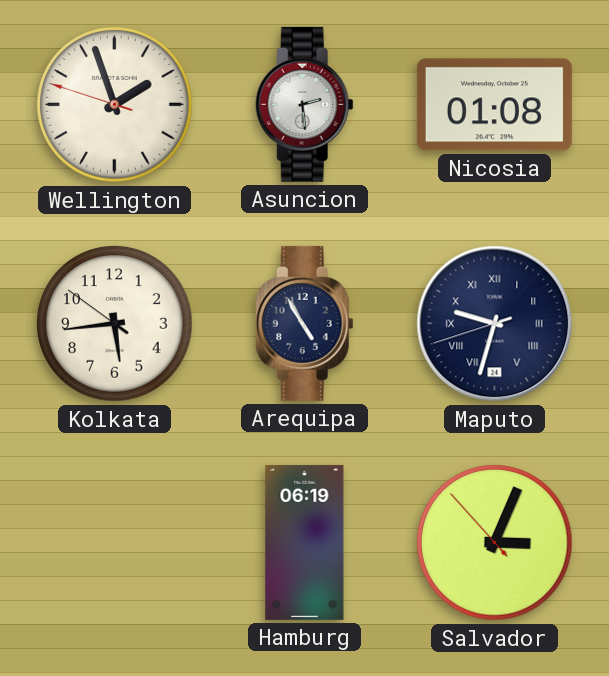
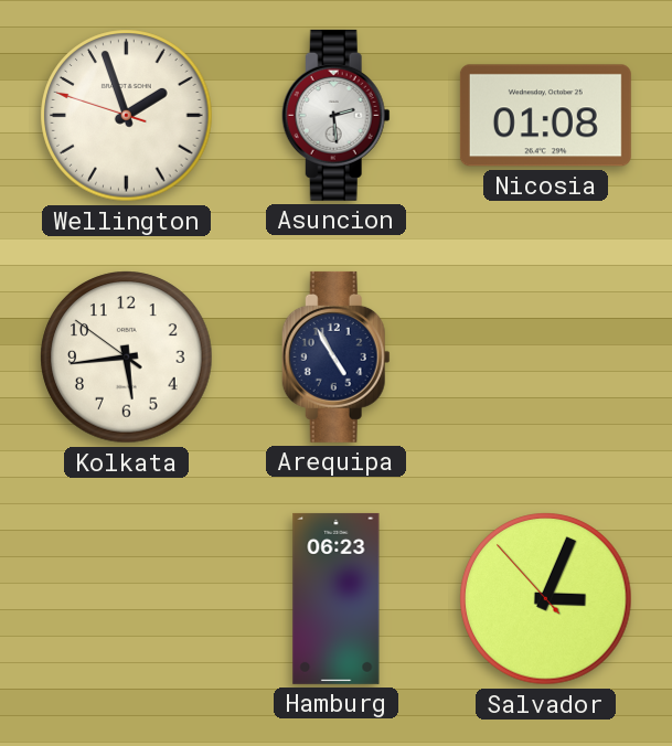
Maputo: 9:32 -> none
Hamburg: 06:19 -> 06:23
